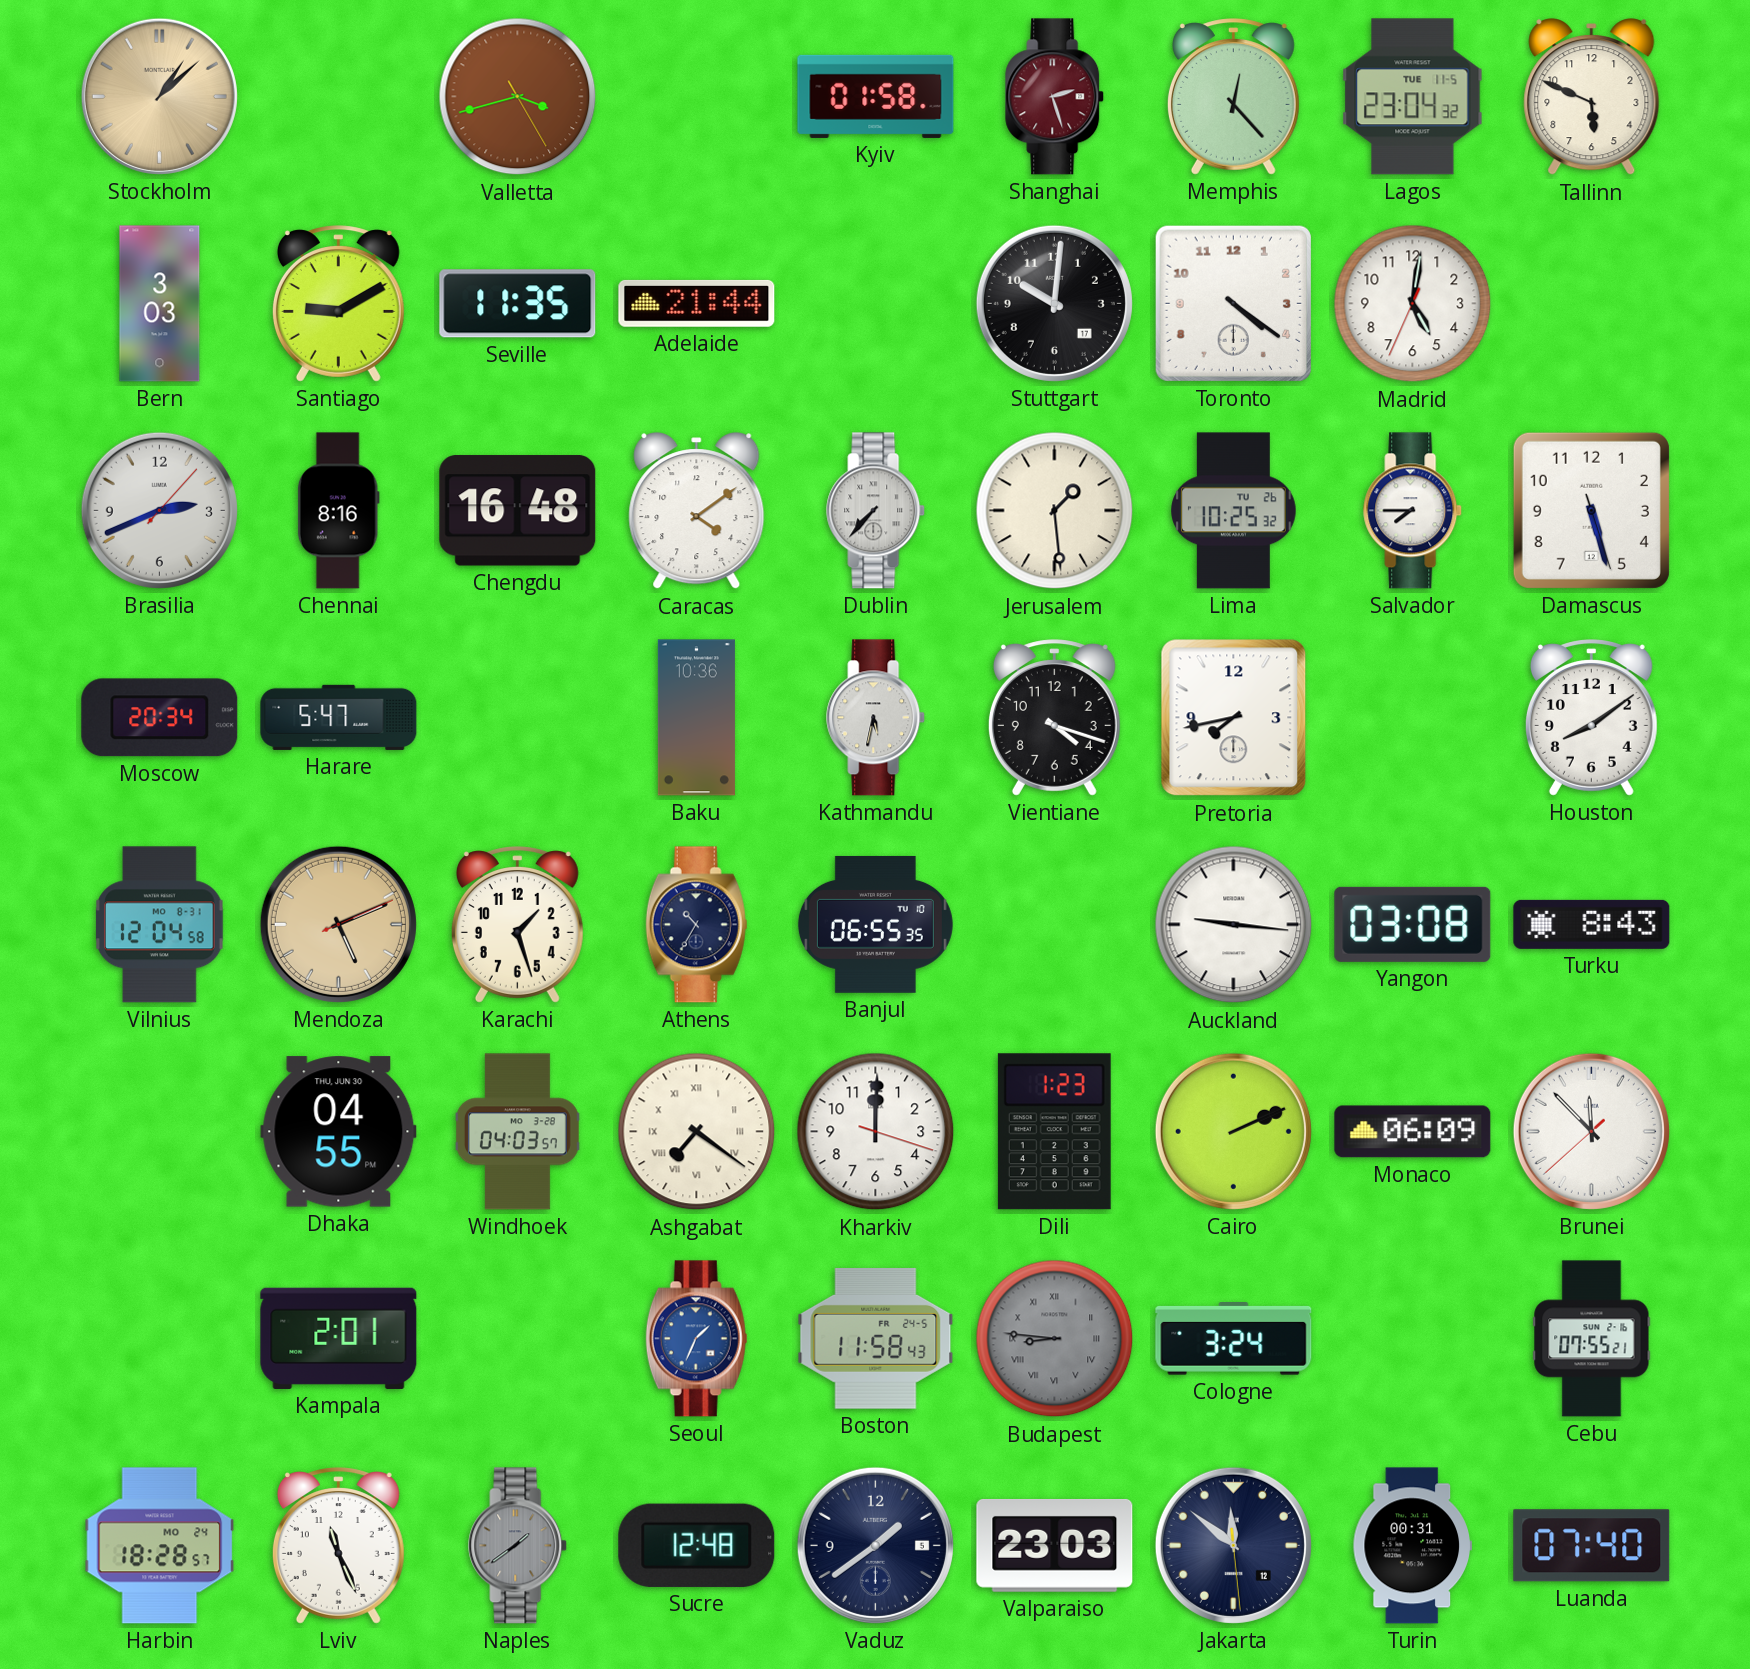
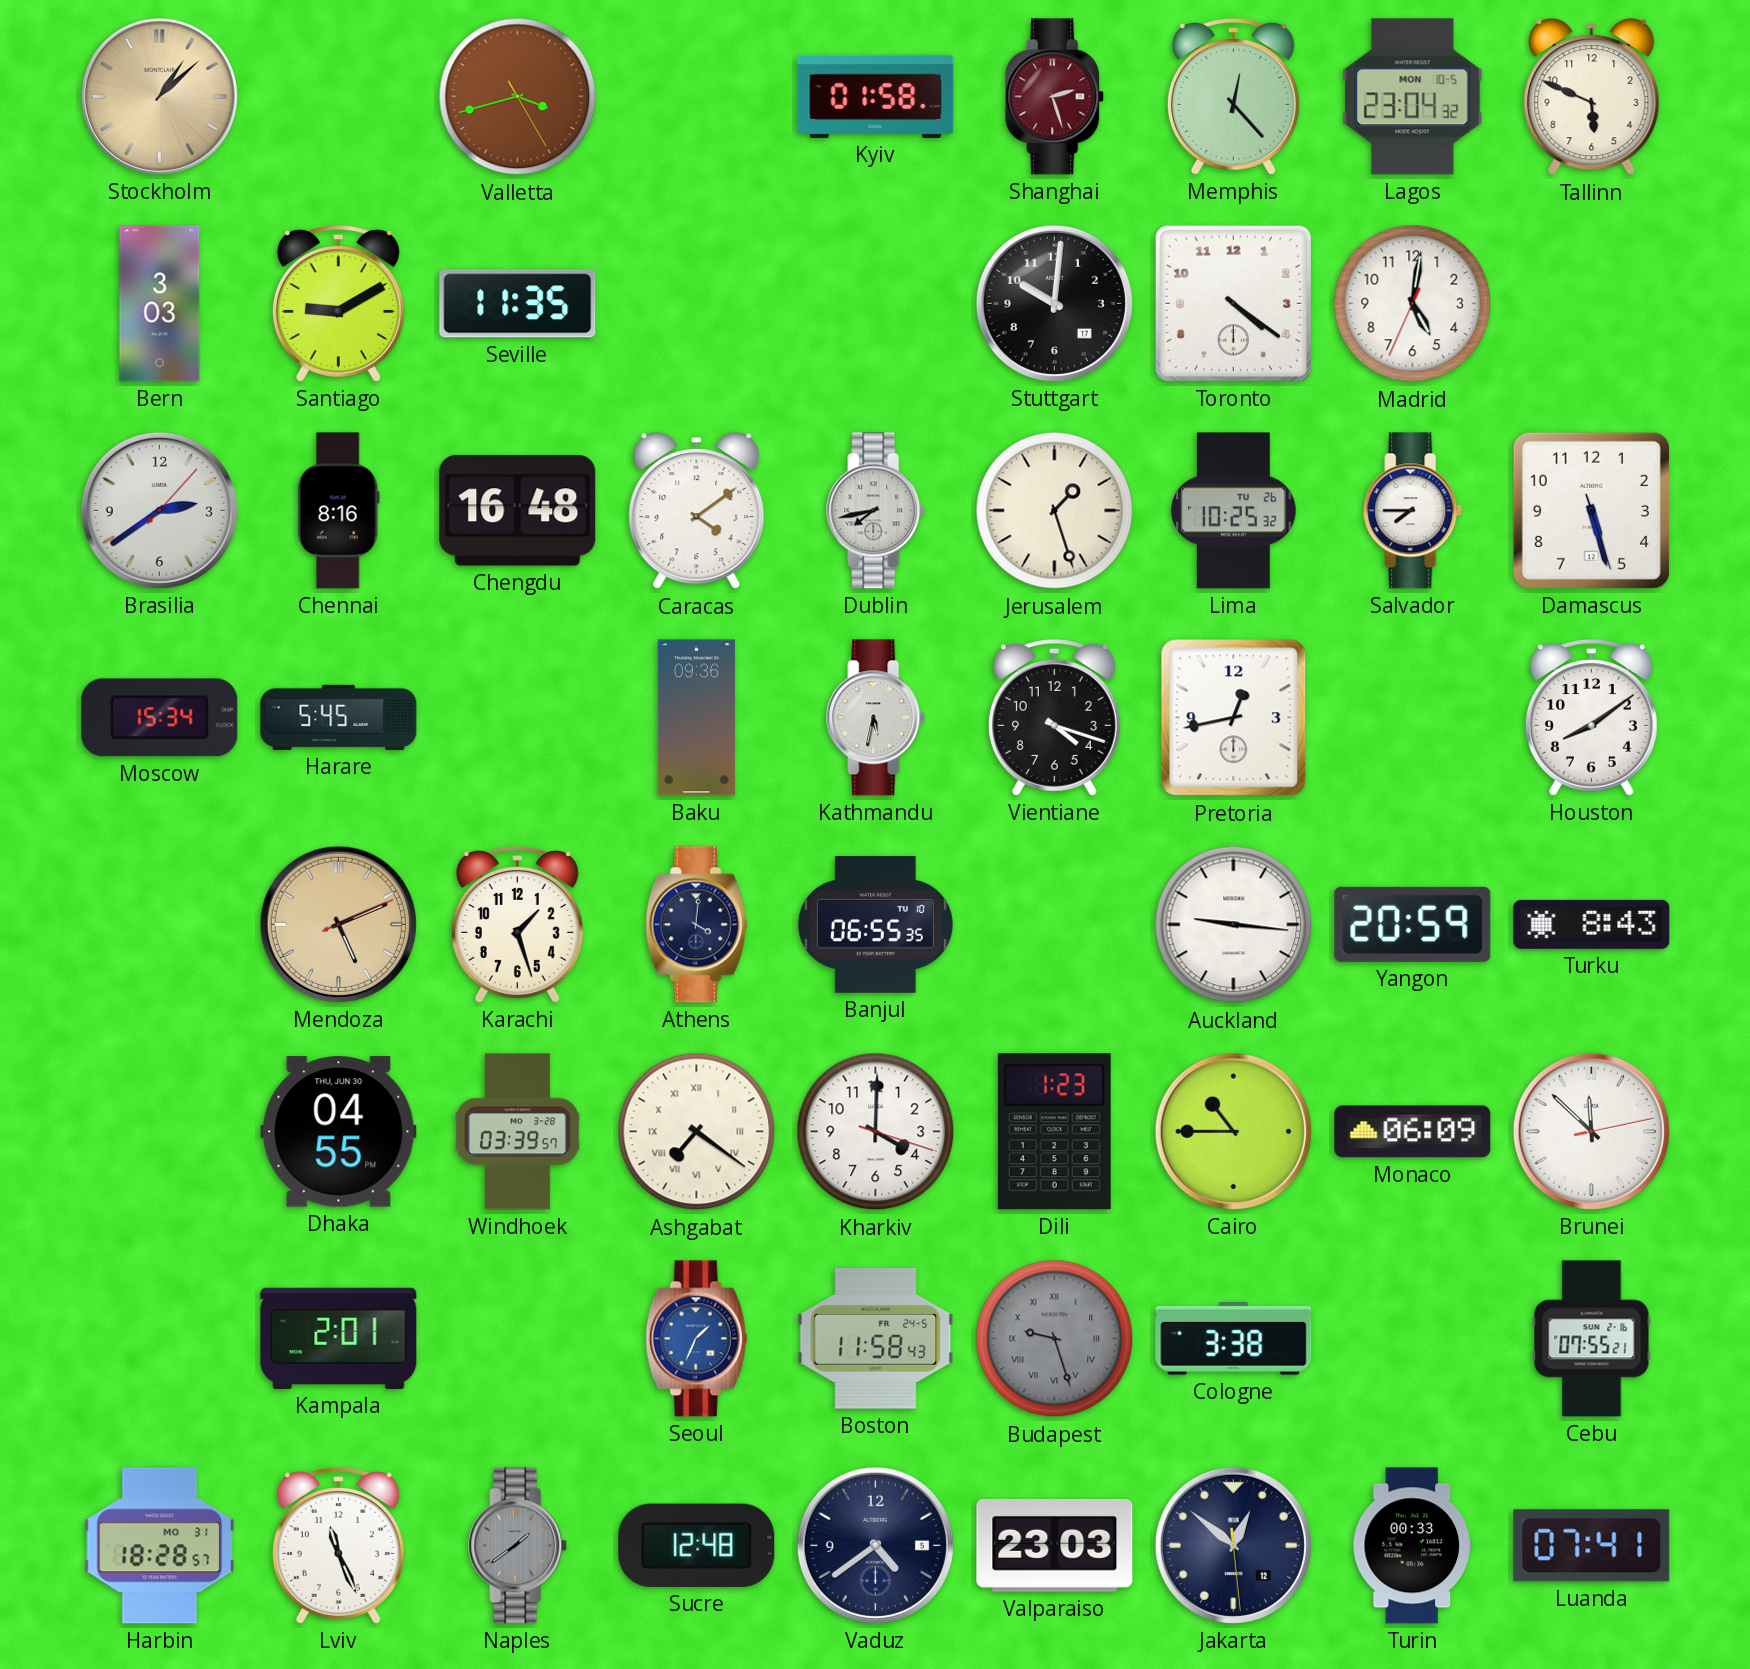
Lagos date: TUE 11-5 -> MON 10-5
Adelaide: 21:44 -> none
Brasilia: 2:41 -> 2:39
Dublin: 7:37 -> 7:43
Jerusalem: 1:29 -> 1:27
Moscow: 20:34 -> 15:34
Harare: 5:47 -> 5:45
Baku: 10:36 -> 09:36
Pretoria: 7:43 -> 12:43
Vilnius: 12:04 -> none
Athens: 10:35 -> 4:01
Yangon: 03:08 -> 20:59
Windhoek: 04:03 -> 03:39
Kharkiv: 12:00 -> 4:00
Cairo: 2:11 -> 10:45
Brunei: 11:52:38 -> 11:52:13
Budapest: 8:46 -> 9:27
Cologne: 3:24 -> 3:38
Harbin date: MO 24 -> MO 31
Vaduz: 1:39 -> 4:39
Jakarta: 11:51 -> 12:51
Turin: 00:31 -> 00:33
Luanda: 07:40 -> 07:41
